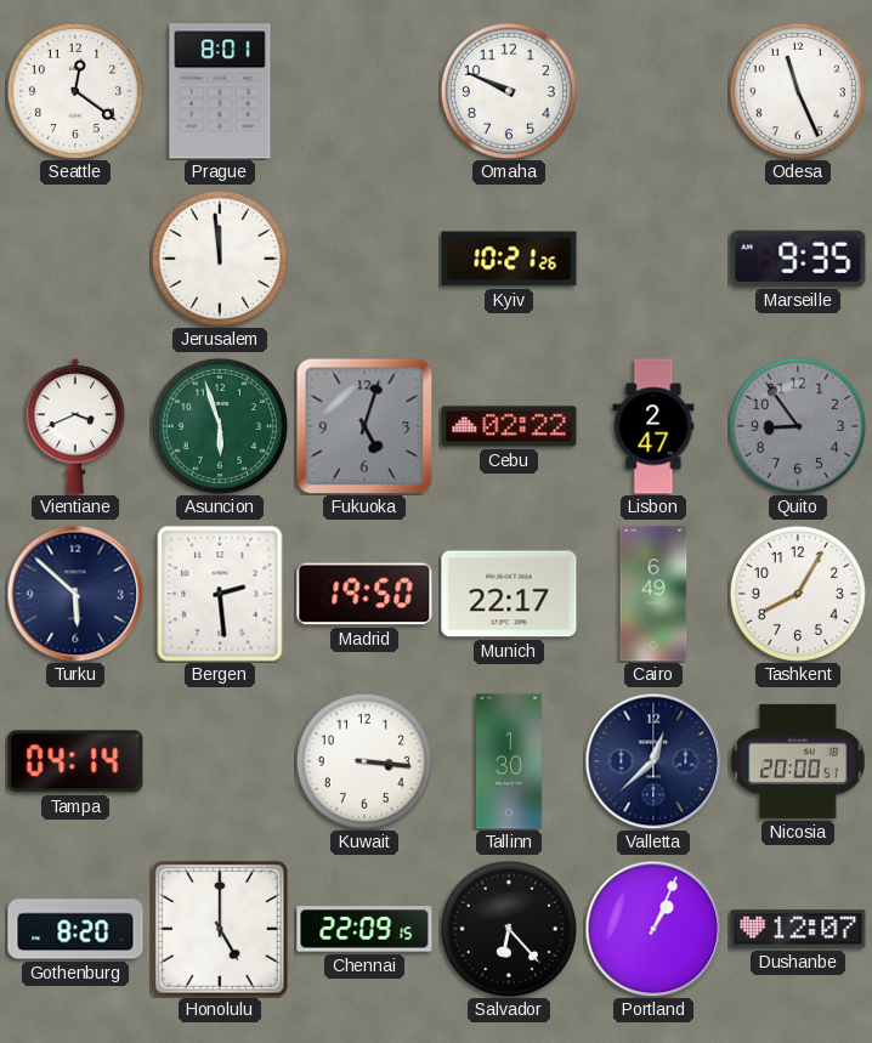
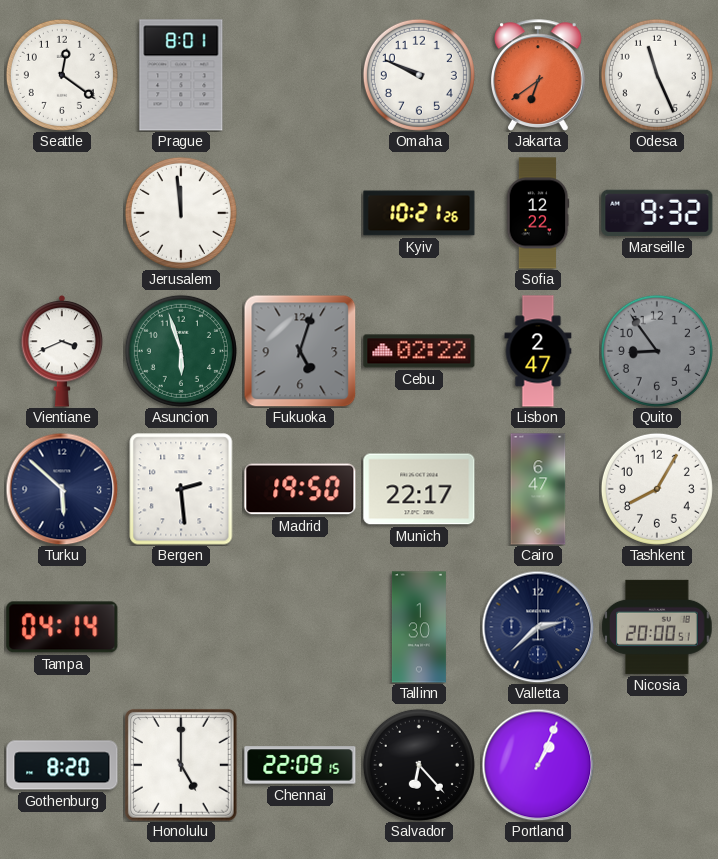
Jakarta: none -> 6:39
Sofia: none -> 12:22
Marseille: 9:35 -> 9:32
Cairo: 6:49 -> 6:47
Kuwait: 3:16 -> none
Valletta: 12:38 -> 2:38
Dushanbe: 12:07 -> none
